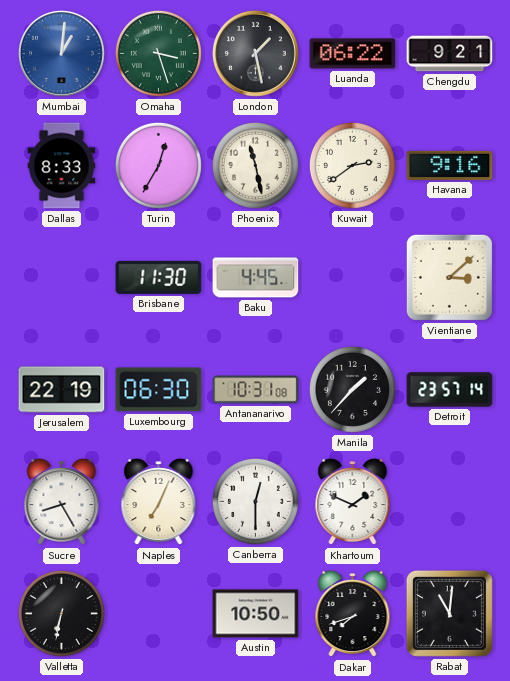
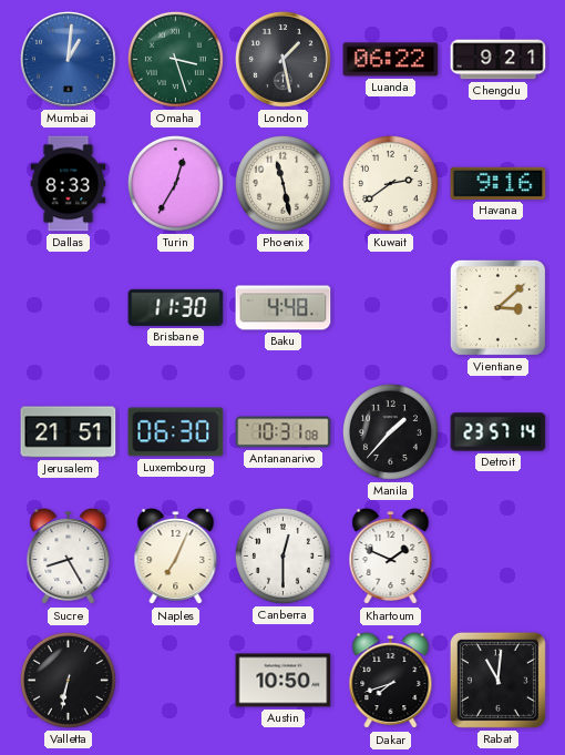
Baku: 4:45 -> 4:48
Jerusalem: 22:19 -> 21:51
